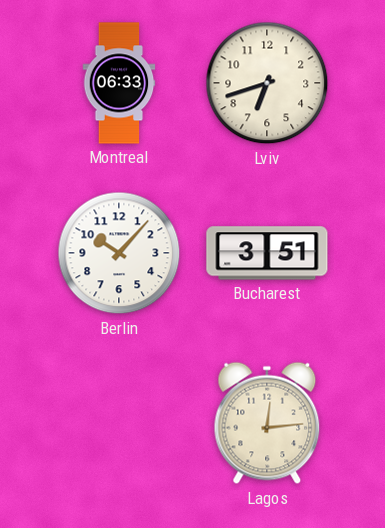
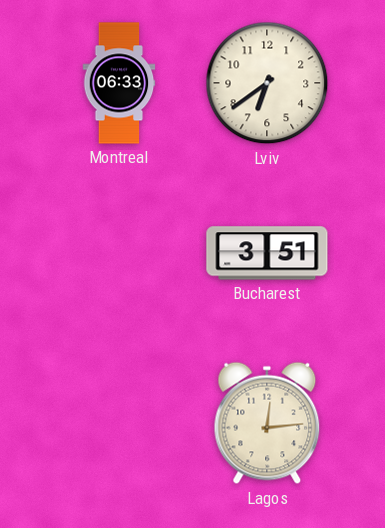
Lviv: 6:42 -> 6:39
Berlin: 10:07 -> none
